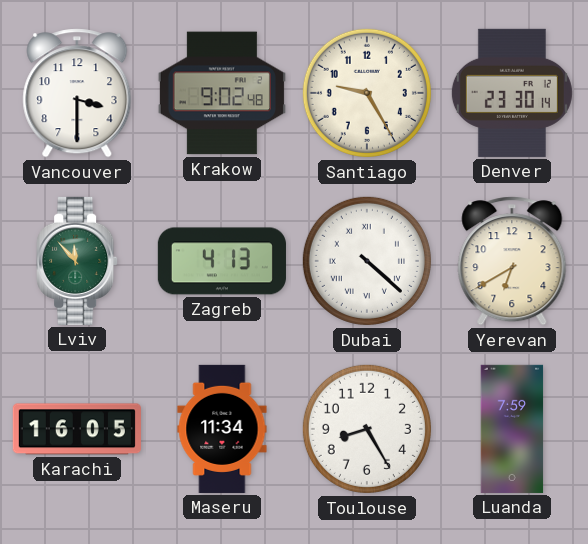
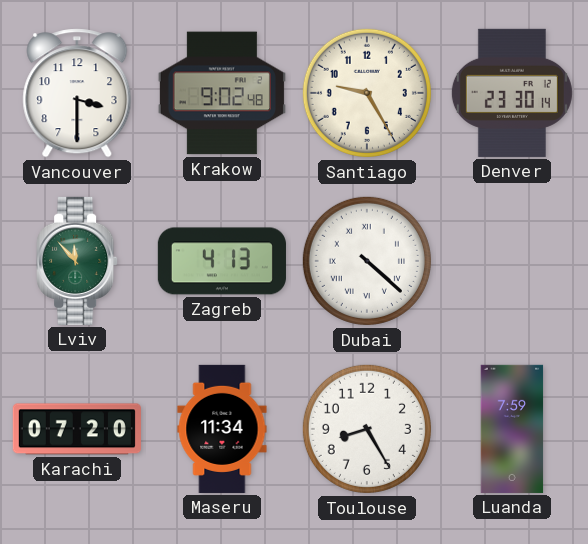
Yerevan: 6:40 -> none
Karachi: 16:05 -> 07:20
